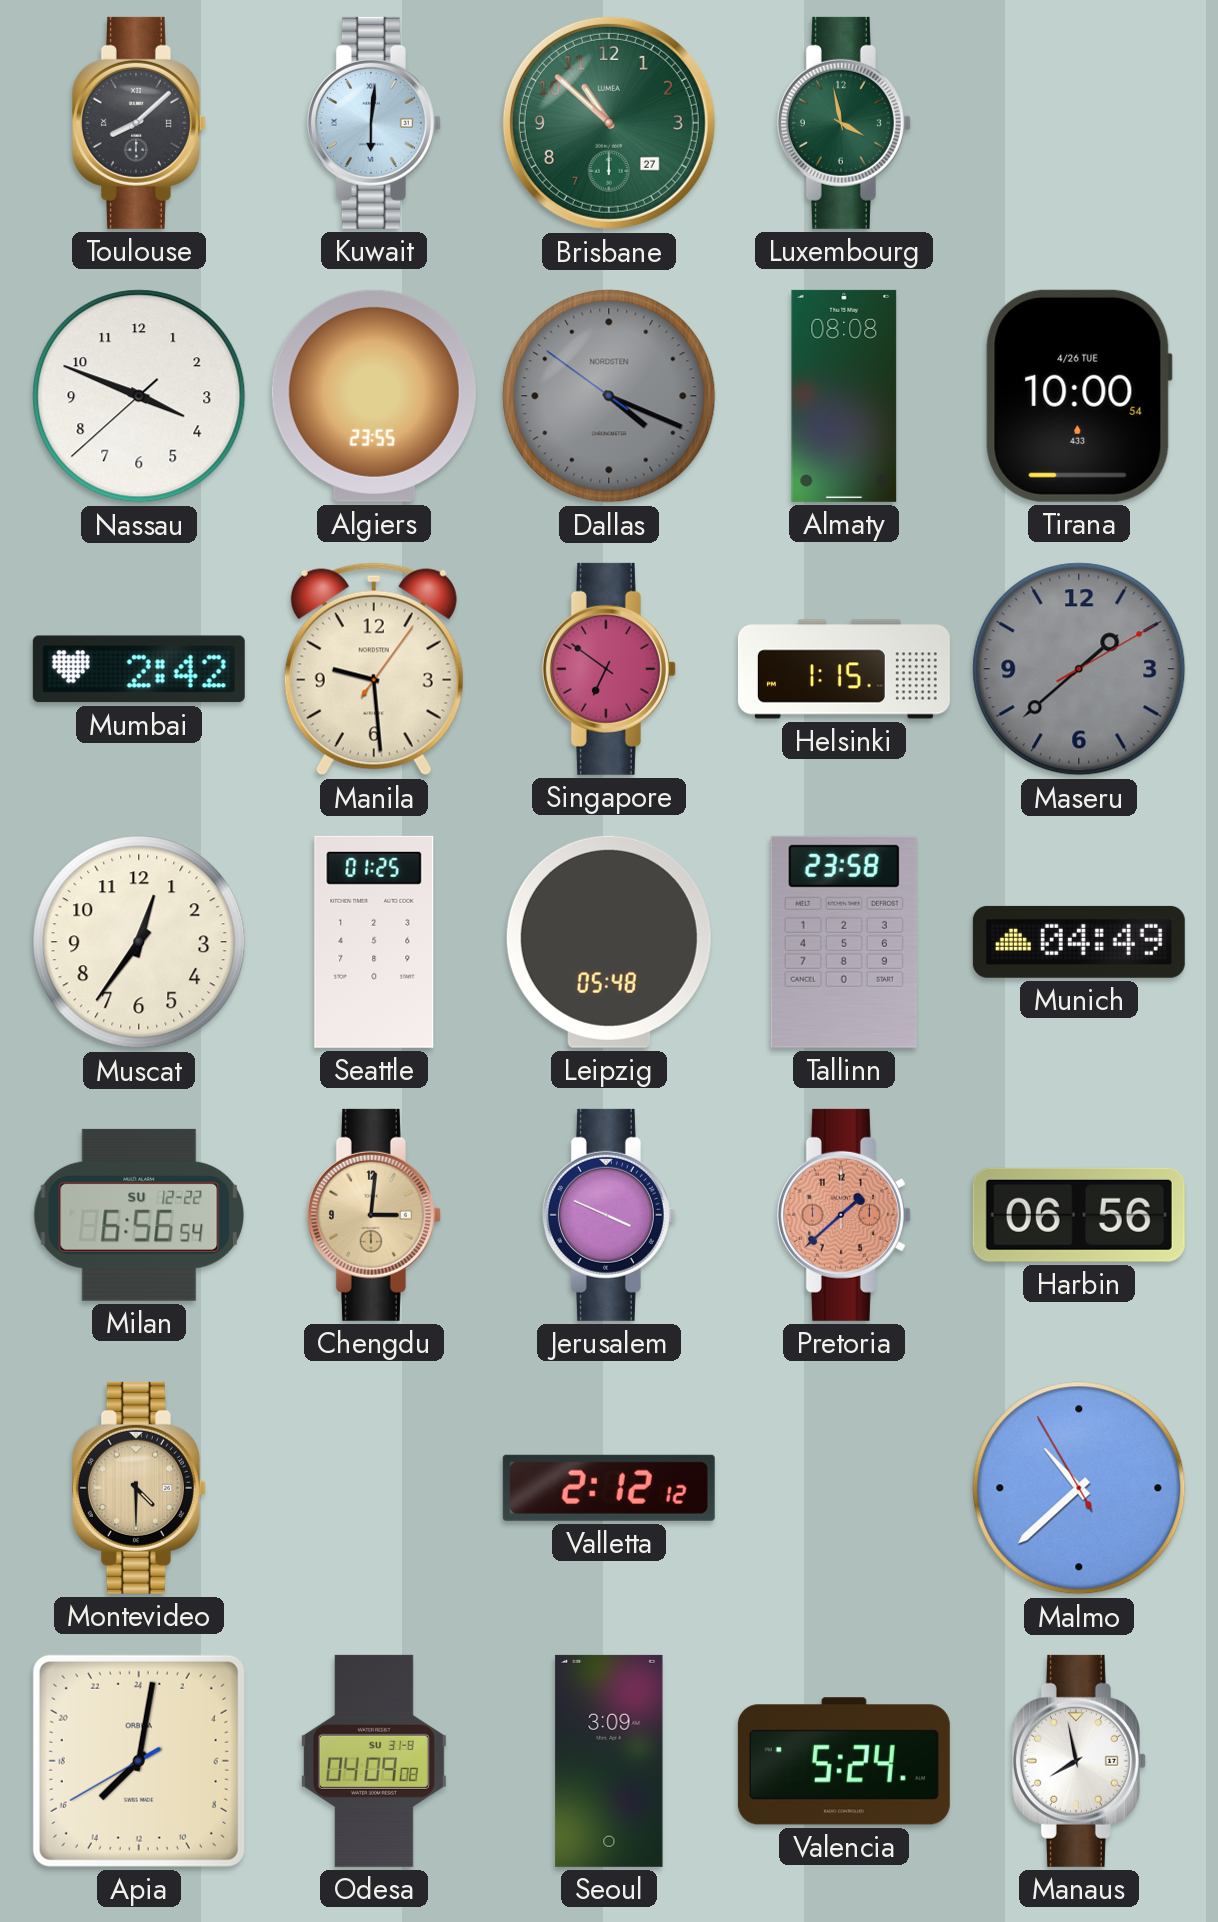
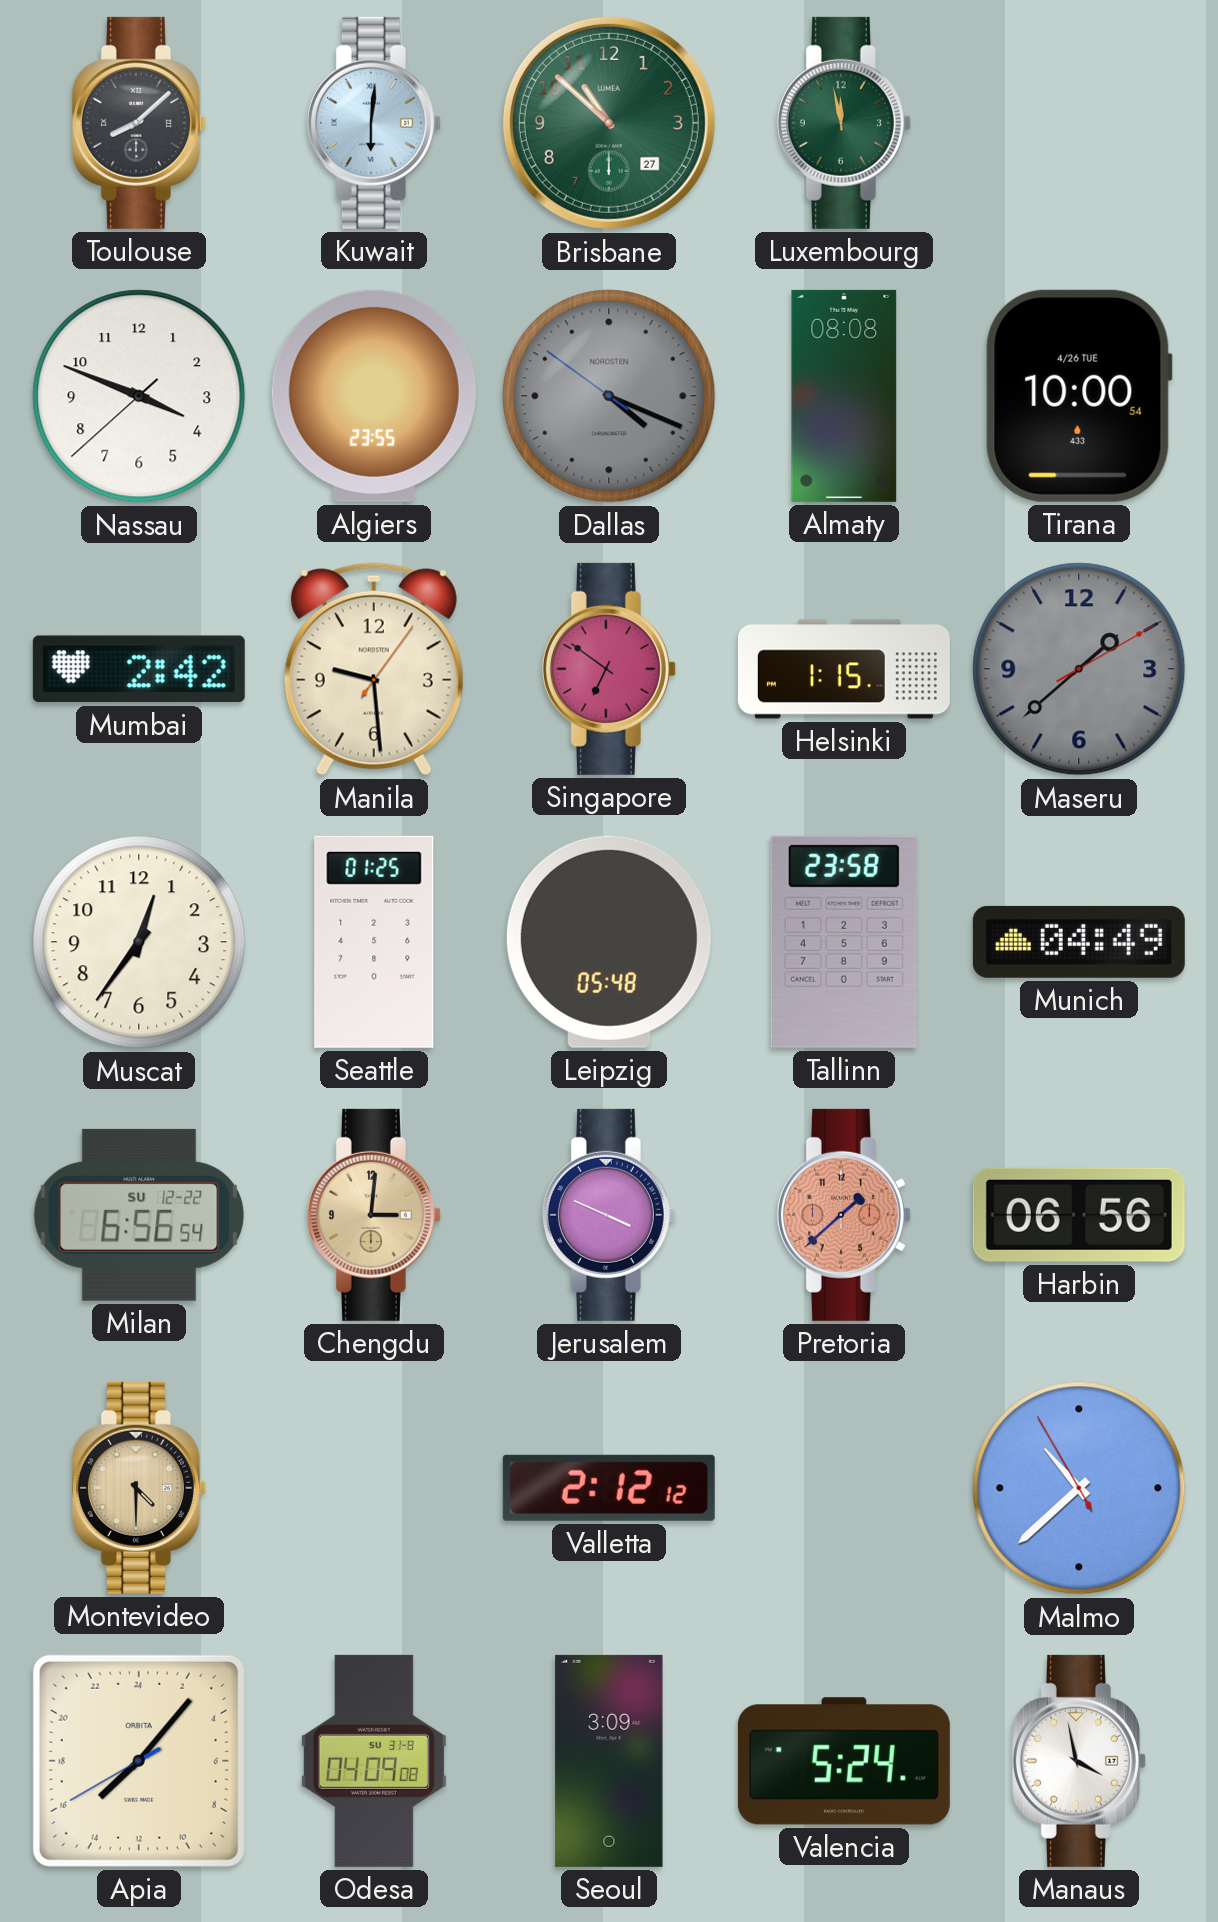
Luxembourg: 3:58 -> 11:58
Apia: 15:01 -> 15:06
Manaus: 7:58 -> 3:58
